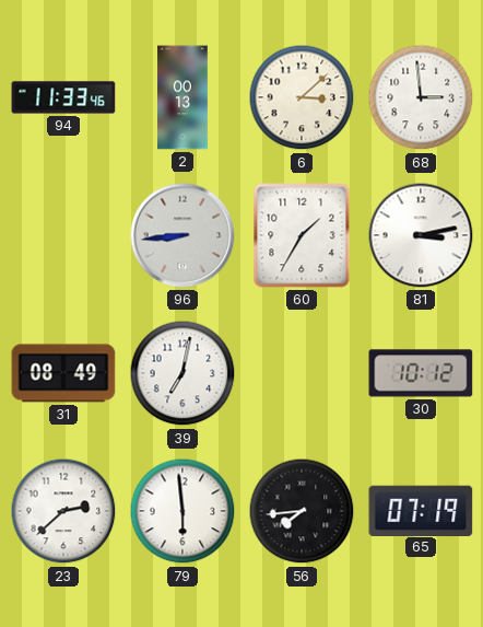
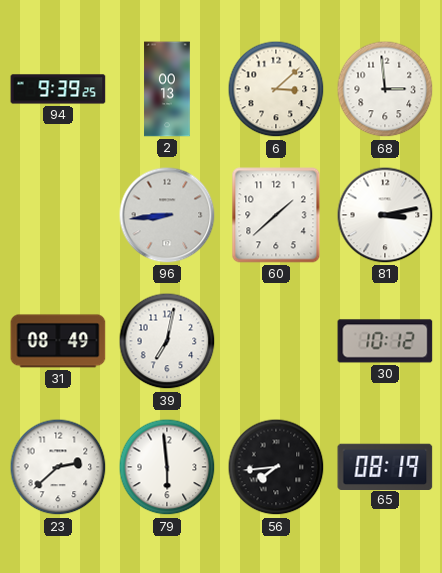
94: 11:33 -> 9:39
60: 1:35 -> 1:38
65: 07:19 -> 08:19
